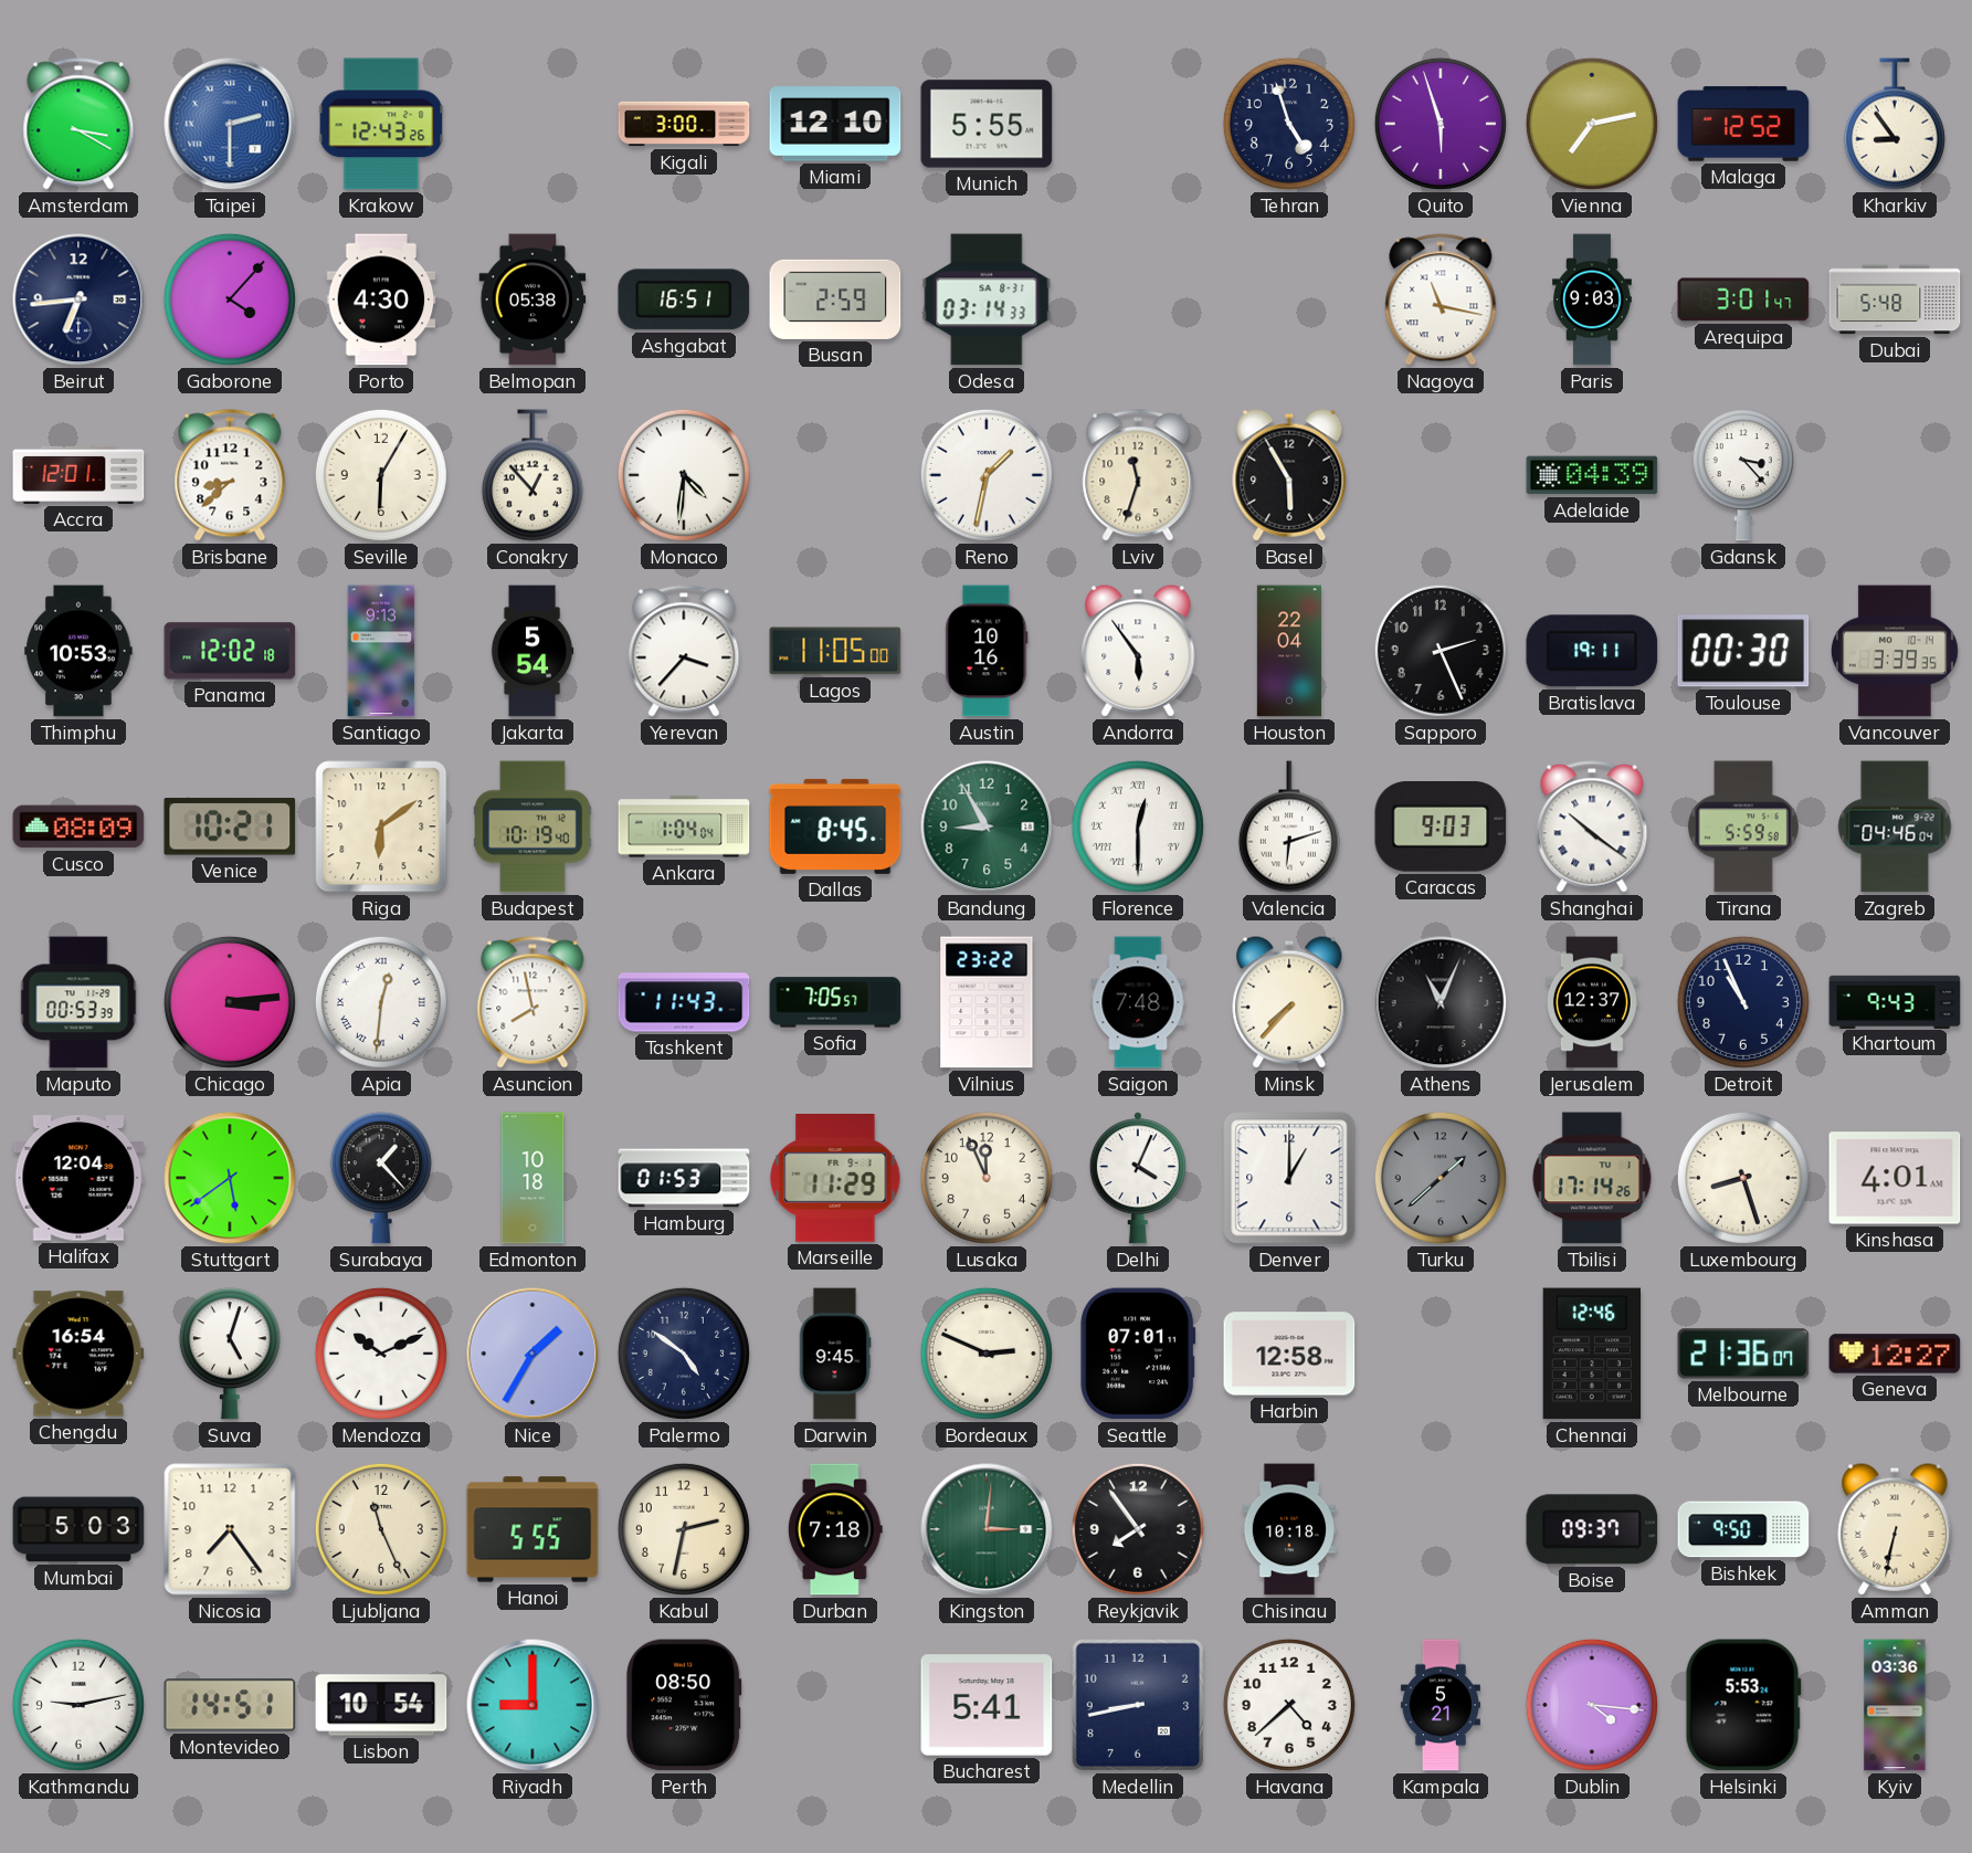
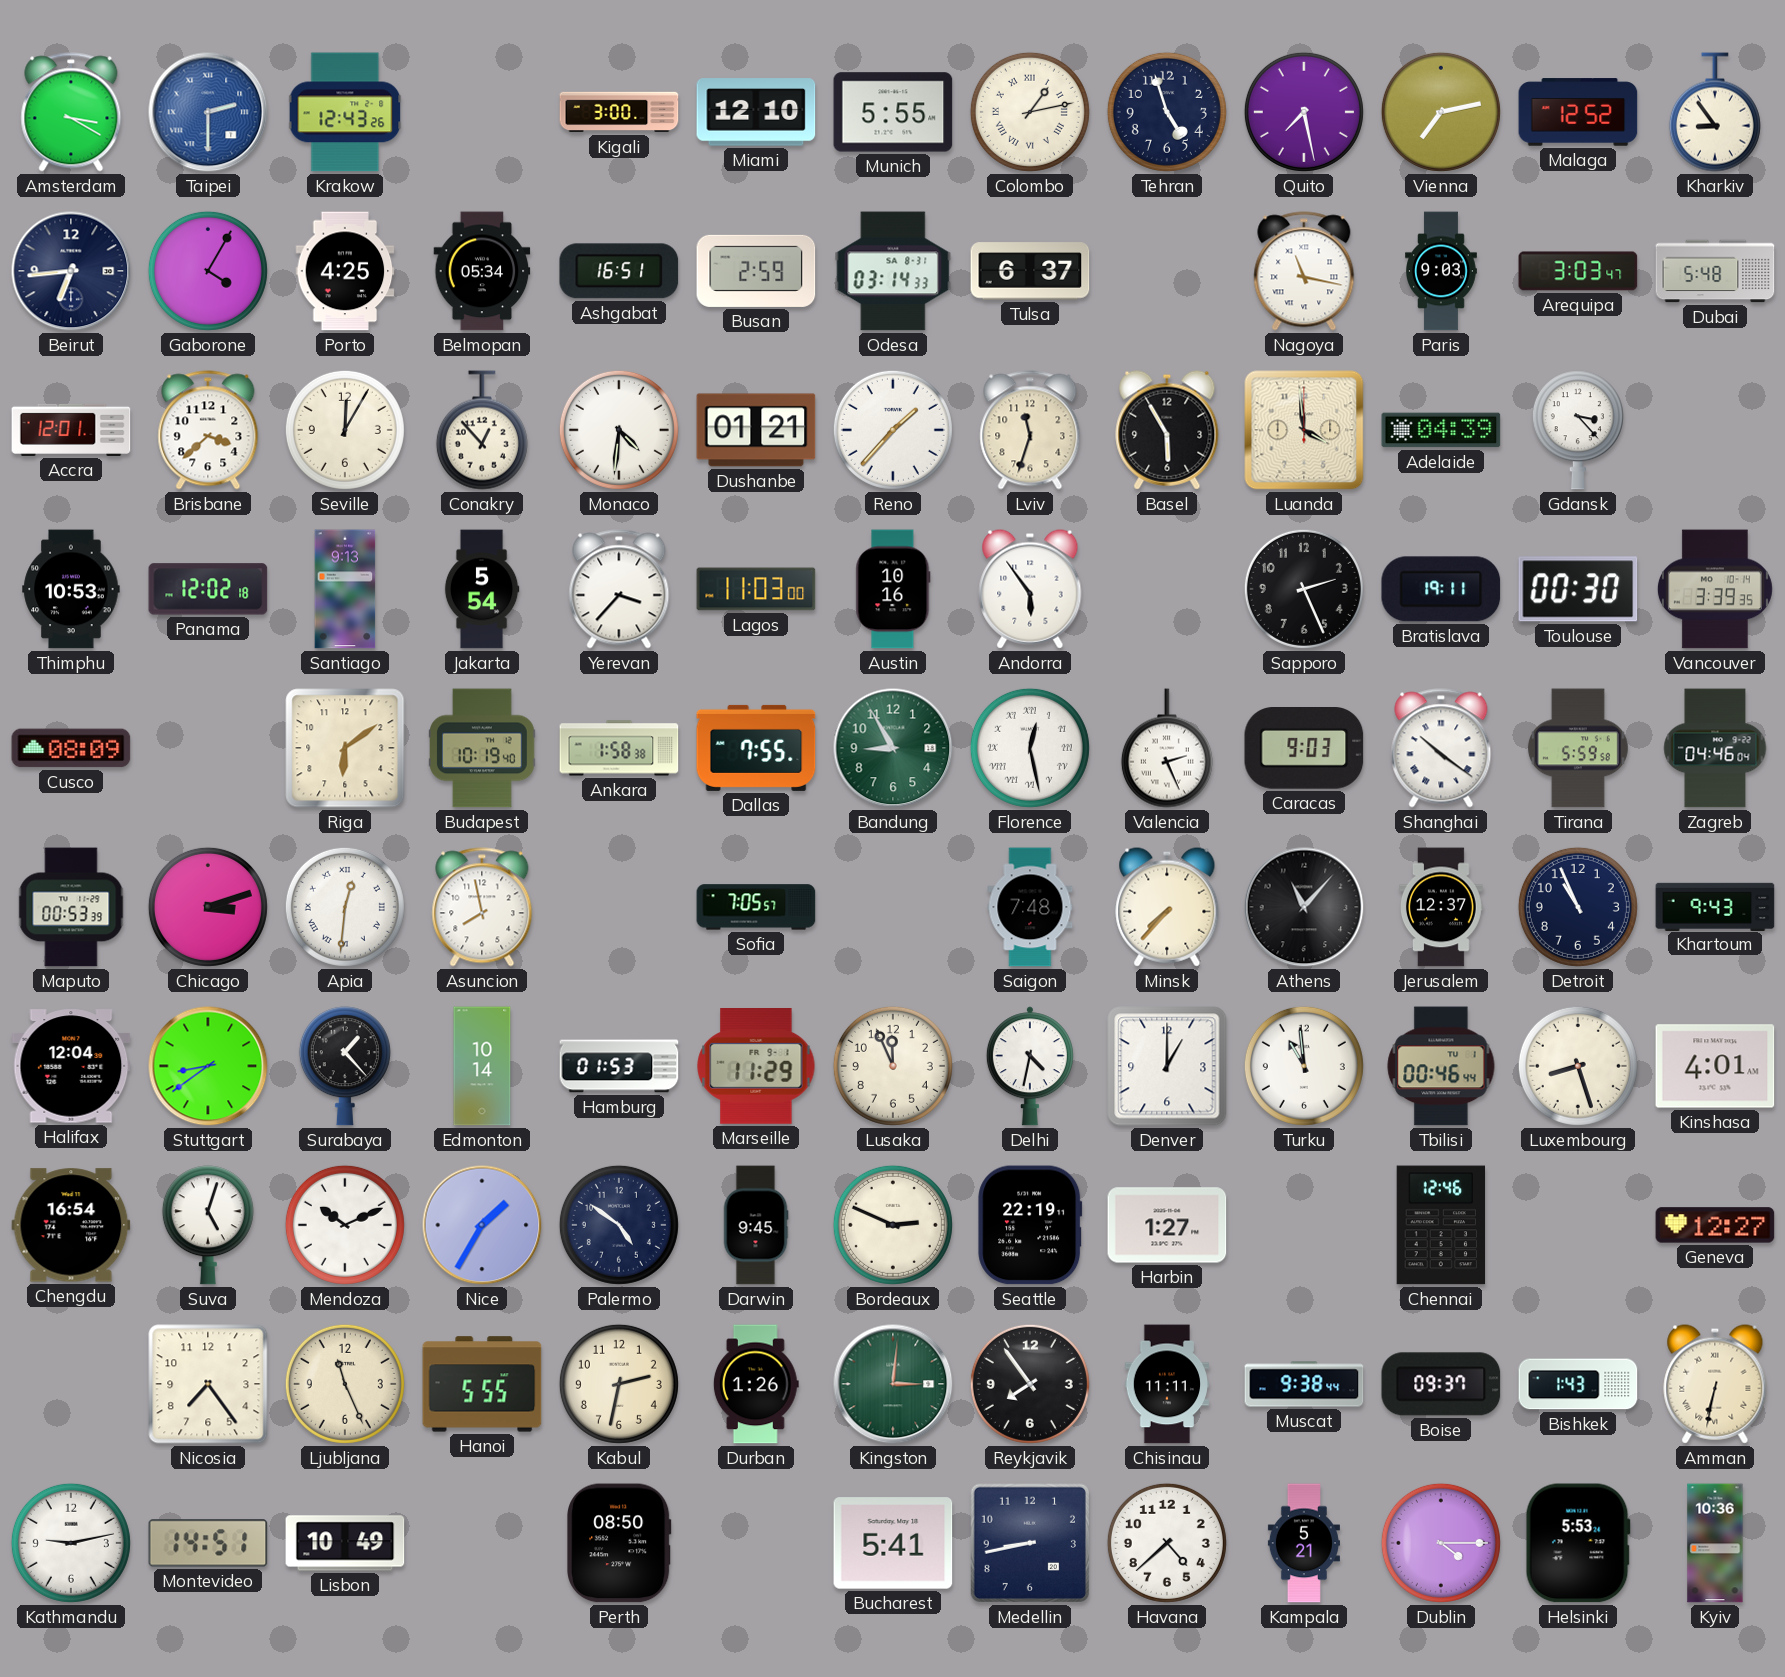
Colombo: none -> 1:13
Quito: 5:57 -> 7:28
Gaborone: 4:07 -> 4:05
Porto: 4:30 -> 4:25
Belmopan: 05:38 -> 05:34
Tulsa: none -> 6:37
Arequipa: 3:01 -> 3:03
Brisbane: 8:38 -> 3:38
Seville: 6:05 -> 12:05
Dushanbe: none -> 01:21
Reno: 1:32 -> 1:37
Luanda: none -> 3:59
Lagos: 11:05 -> 11:03
Houston: 22:04 -> none
Venice: 10:21 -> none
Ankara: 1:04 -> 1:58
Dallas: 8:45 -> 7:55
Florence: 12:30 -> 12:28
Valencia: 6:12 -> 2:26
Chicago: 3:14 -> 3:12
Tashkent: 11:43 -> none
Vilnius: 23:22 -> none
Athens: 11:04 -> 11:07
Stuttgart: 5:39 -> 8:39
Edmonton: 10:18 -> 10:14
Delhi: 4:04 -> 4:32
Turku: 1:38 -> 10:59
Turku dial: grey -> white
Tbilisi: 17:14 -> 00:46
Seattle: 07:01 -> 22:19
Harbin: 12:58 -> 1:27
Melbourne: 21:36 -> none
Mumbai: 5:03 -> none
Durban: 7:18 -> 1:26
Chisinau: 10:18 -> 11:11
Muscat: none -> 9:38
Bishkek: 9:50 -> 1:43
Lisbon: 10:54 -> 10:49
Riyadh: 9:00 -> none
Dublin: 4:16 -> 4:15
Kyiv: 03:36 -> 10:36
